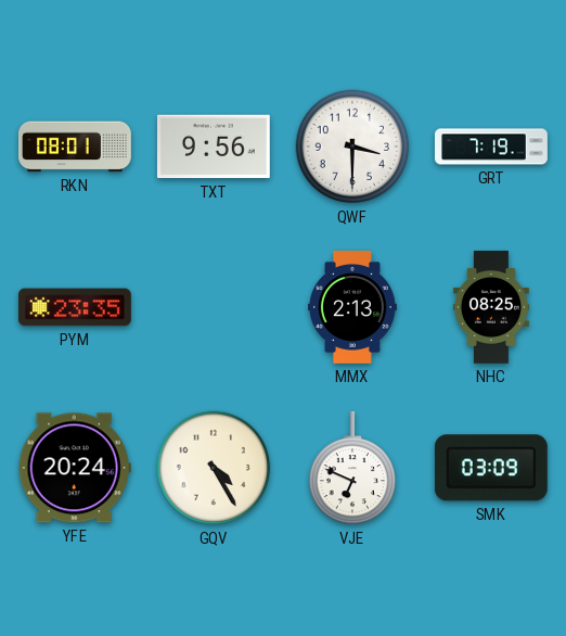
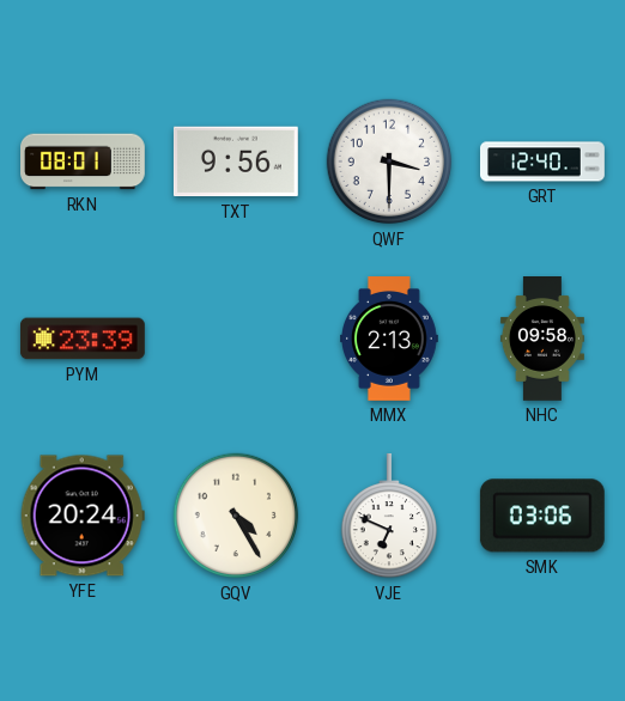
GRT: 7:19 -> 12:40
PYM: 23:35 -> 23:39
NHC: 08:25 -> 09:58
SMK: 03:09 -> 03:06
